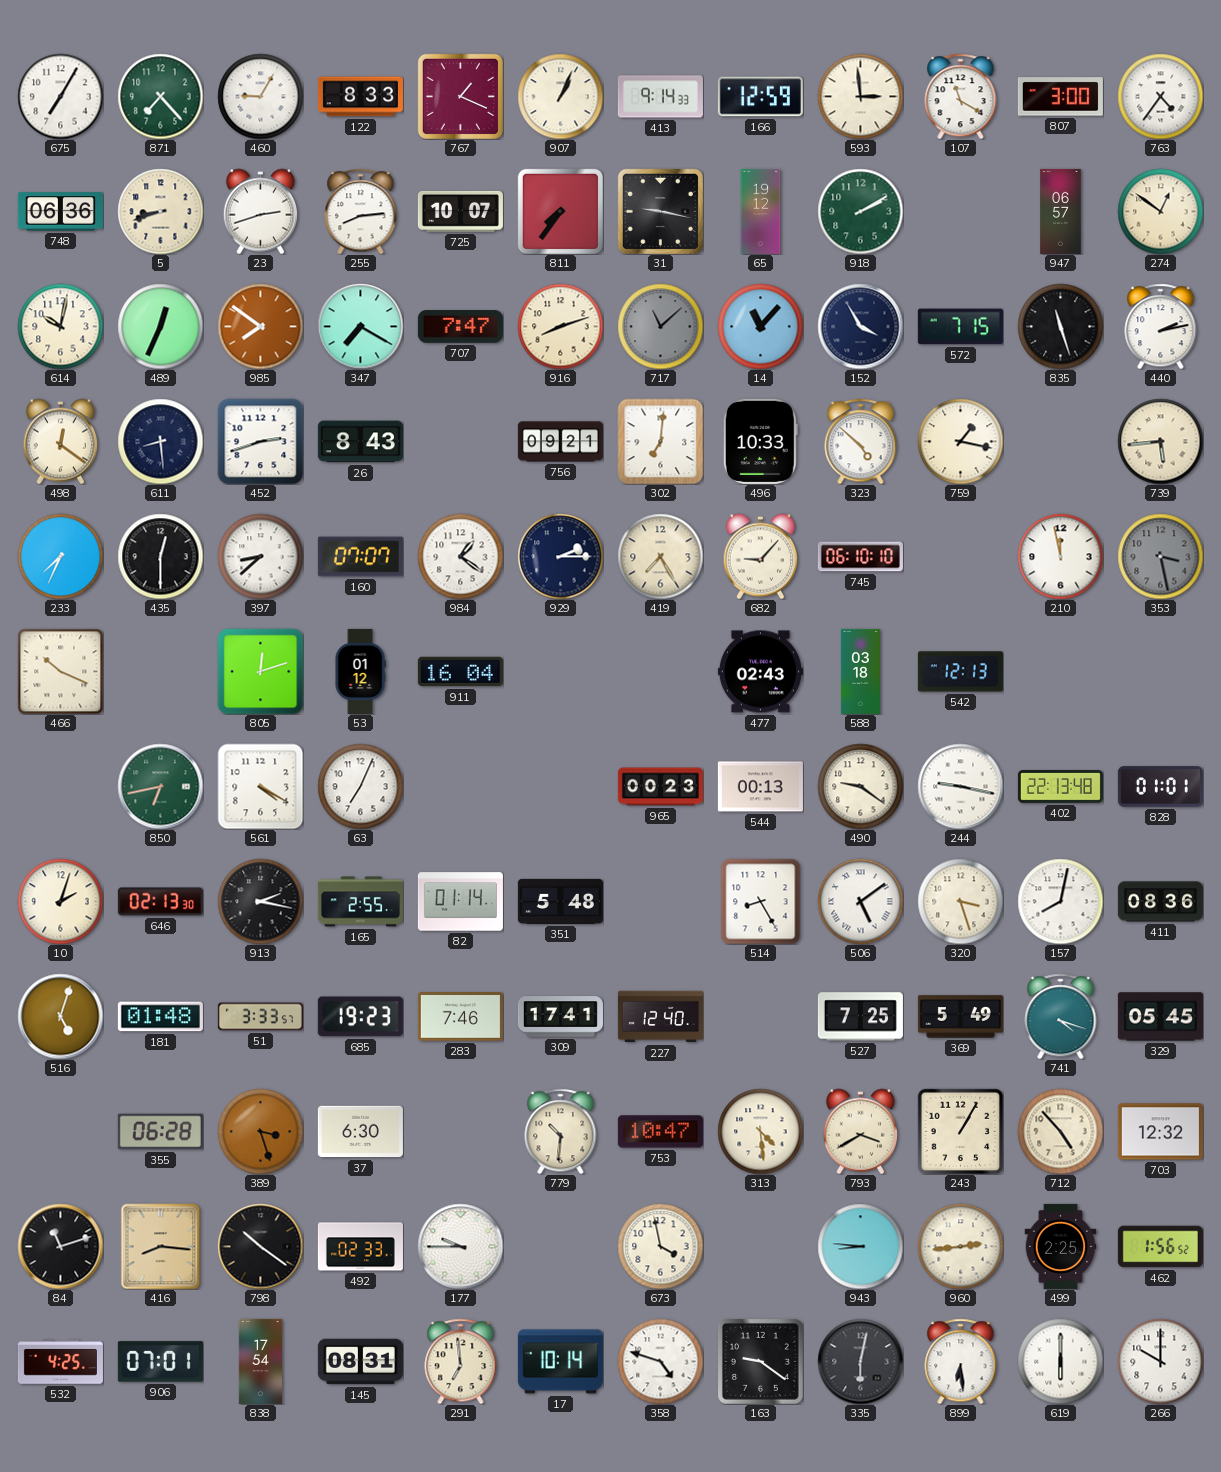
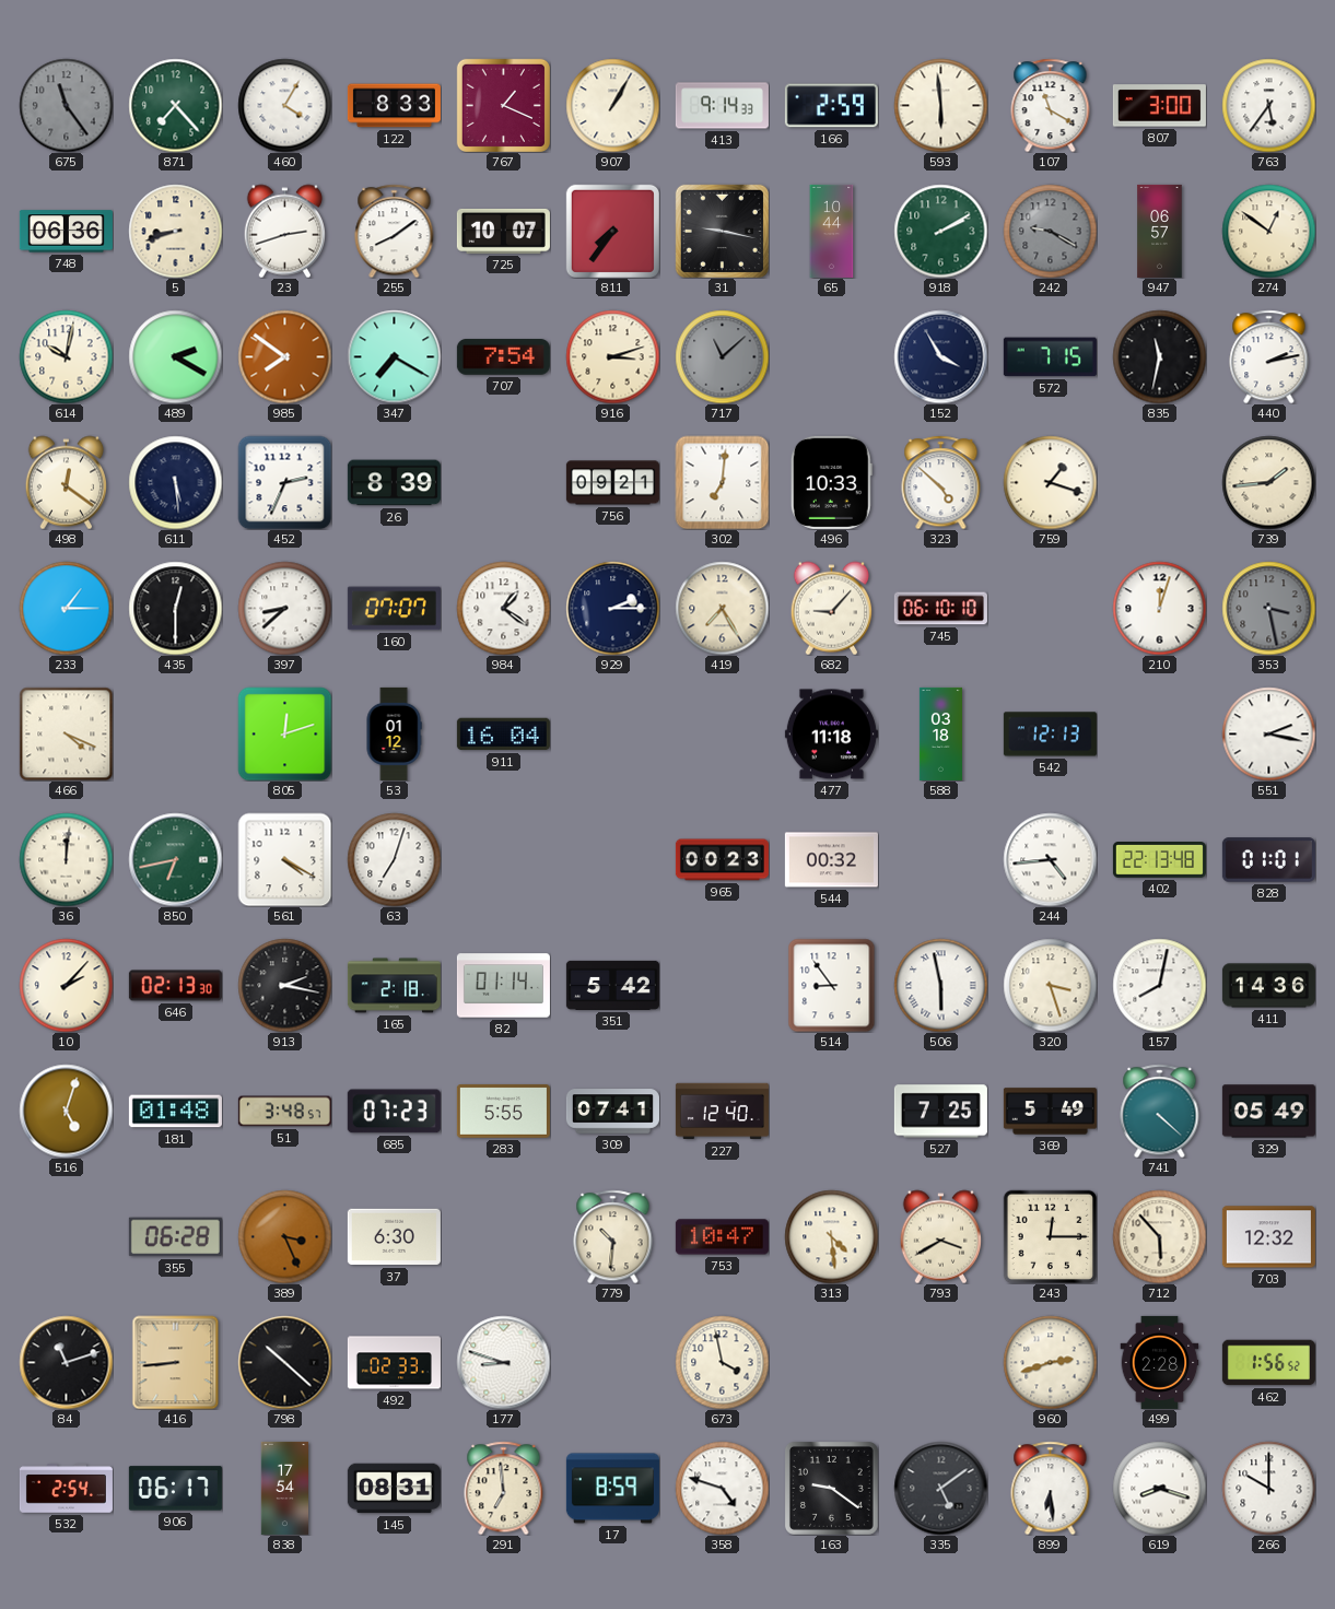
675: 7:05 -> 11:24
675 dial: white -> grey
460: 9:05 -> 4:05
907: 1:04 -> 1:05
166: 12:59 -> 2:59
593: 2:59 -> 5:59
763: 4:36 -> 5:36
255: 8:14 -> 8:09
65: 19:12 -> 10:44
242: none -> 9:20
489: 12:34 -> 2:20
707: 7:47 -> 7:54
916: 8:12 -> 3:12
14: 11:07 -> none
835: 11:27 -> 11:32
611: 8:29 -> 5:29
452: 2:42 -> 2:34
26: 8:43 -> 8:39
759: 1:17 -> 1:18
739: 5:44 -> 1:44
233: 7:34 -> 1:15
210: 11:58 -> 12:03
466: 10:19 -> 4:19
477: 02:43 -> 11:18
551: none -> 2:17
36: none -> 12:01
63: 7:04 -> 7:03
544: 00:13 -> 00:32
490: 9:21 -> none
244: 9:17 -> 4:44
10: 2:03 -> 2:07
165: 2:55 -> 2:18
351: 5:48 -> 5:42
514: 8:25 -> 8:54
506: 5:09 -> 5:58
411: 08:36 -> 14:36
51: 3:33 -> 3:48
685: 19:23 -> 07:23
283: 7:46 -> 5:55
309: 17:41 -> 07:41
741: 4:18 -> 4:22
329: 05:45 -> 05:49
389: 3:27 -> 3:26
243: 1:05 -> 12:15
712: 4:53 -> 5:53
416: 8:16 -> 8:44
798: 10:21 -> 10:22
177: 9:45 -> 8:48
943: 8:46 -> none
960: 2:44 -> 2:42
499: 2:25 -> 2:28
532: 4:25 -> 2:54
906: 07:01 -> 06:17
17: 10:14 -> 8:59
335: 6:02 -> 5:09
619: 6:00 -> 8:18
